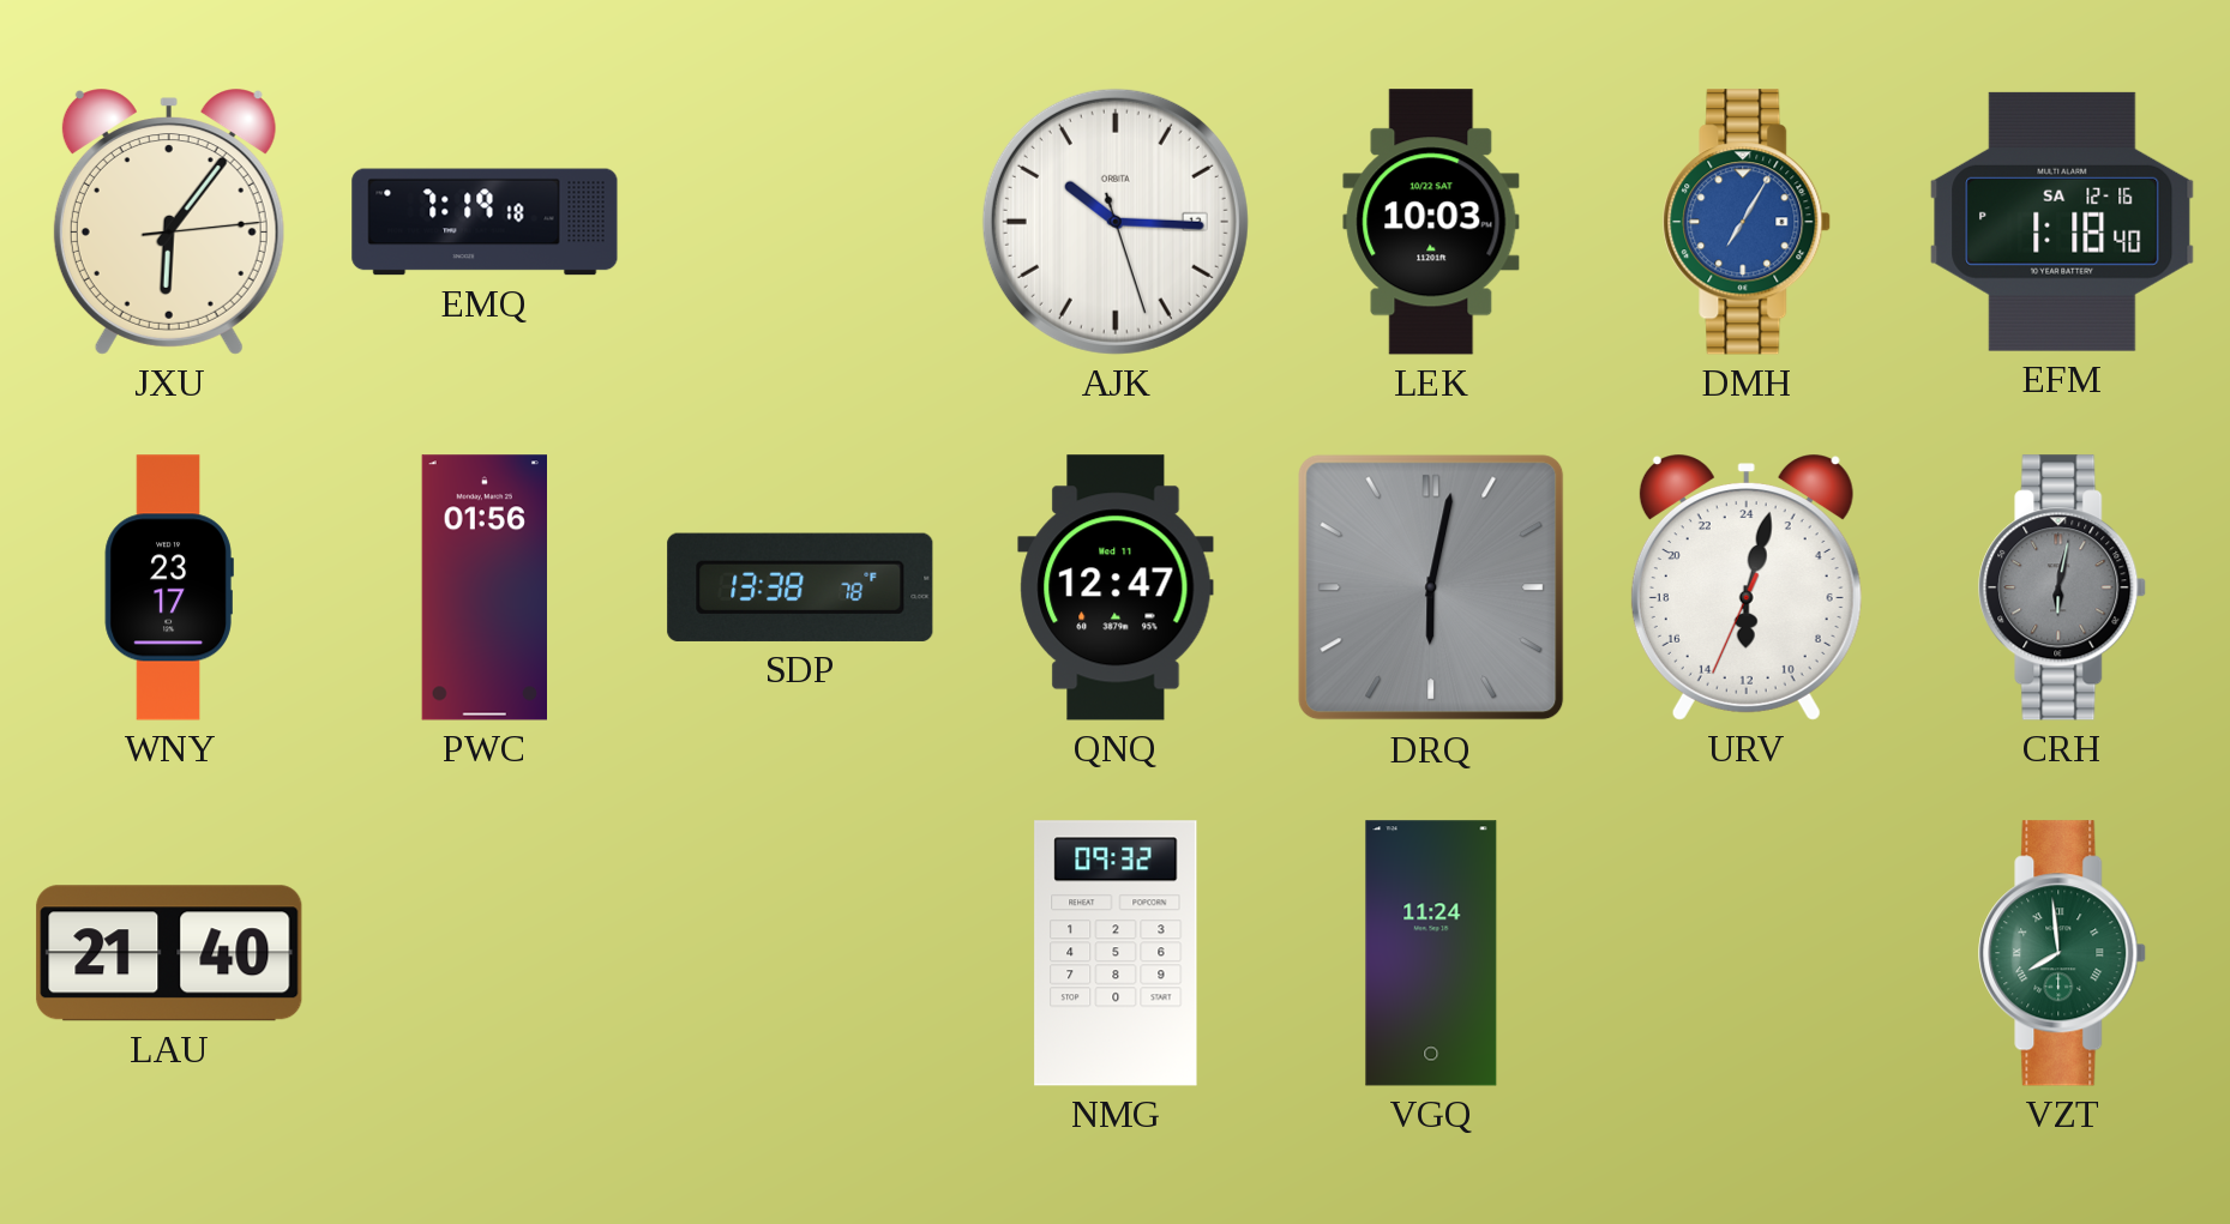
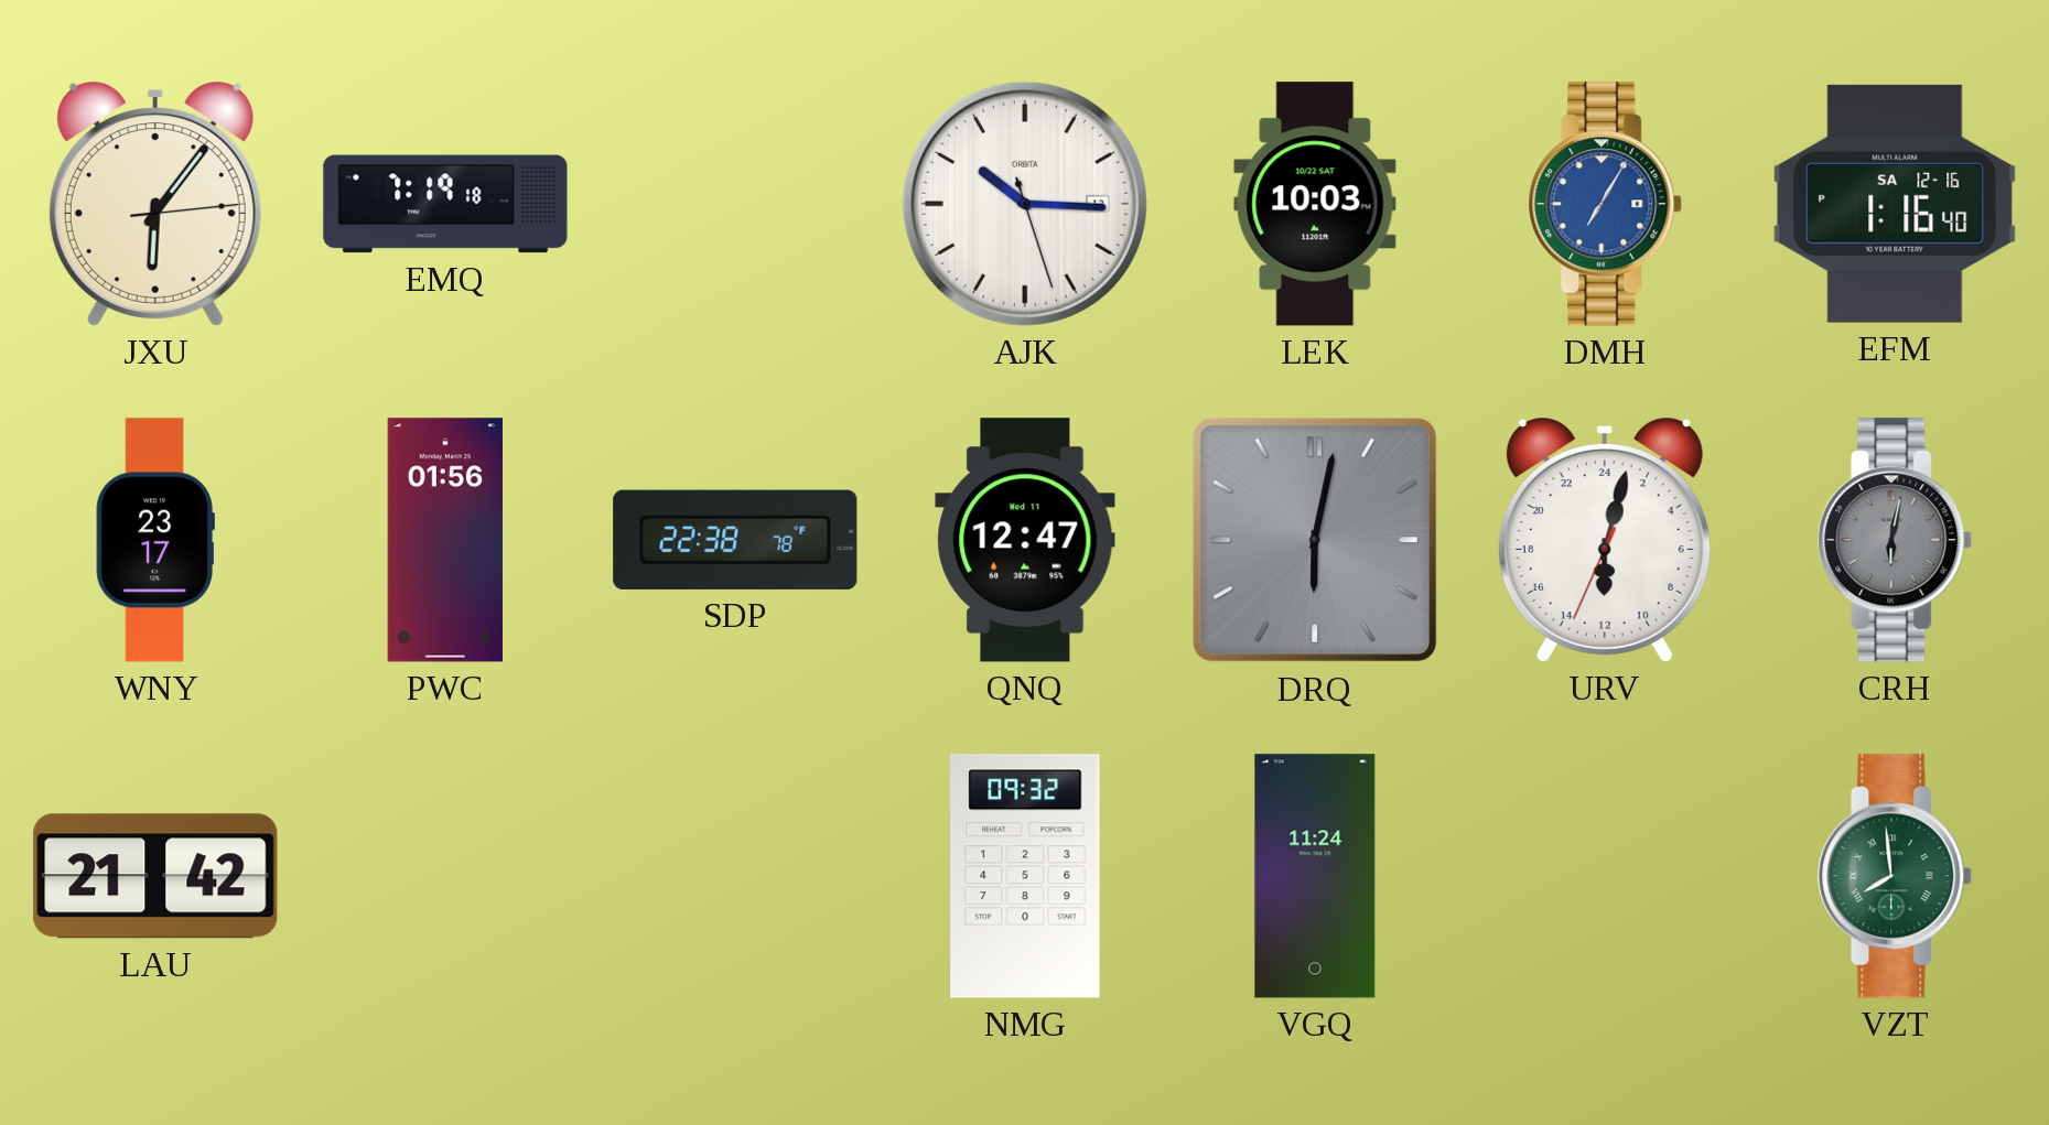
EFM: 1:18 -> 1:16
SDP: 13:38 -> 22:38
LAU: 21:40 -> 21:42
